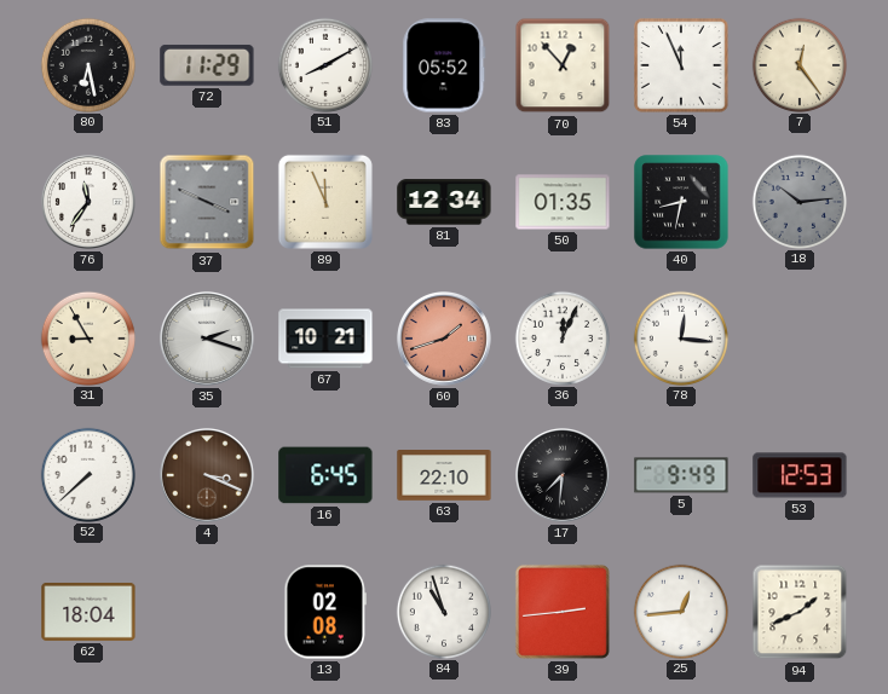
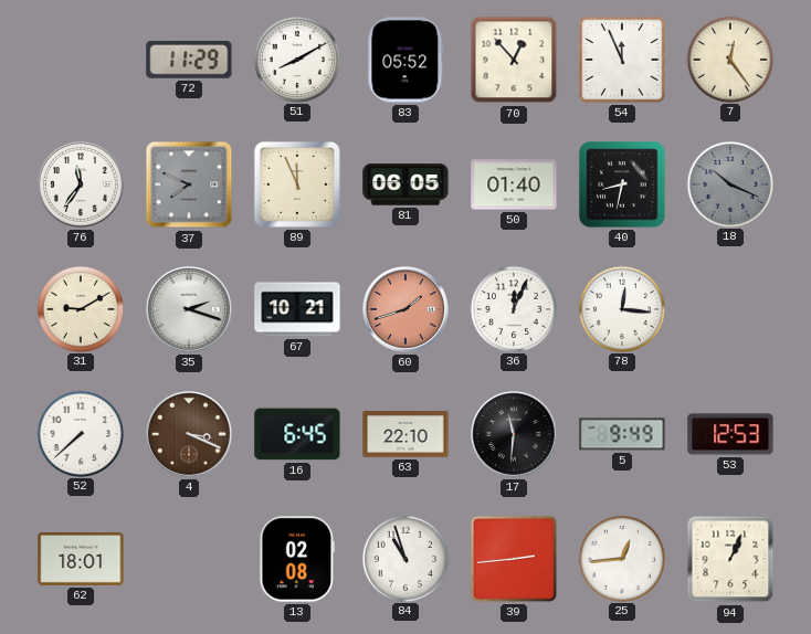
80: 6:28 -> none
37: 3:49 -> 7:49
81: 12:34 -> 06:05
50: 01:35 -> 01:40
18: 10:14 -> 10:19
31: 8:55 -> 9:10
17: 7:31 -> 11:31
62: 18:04 -> 18:01
94: 1:41 -> 1:04
